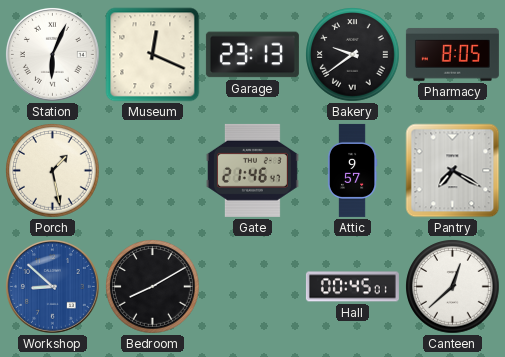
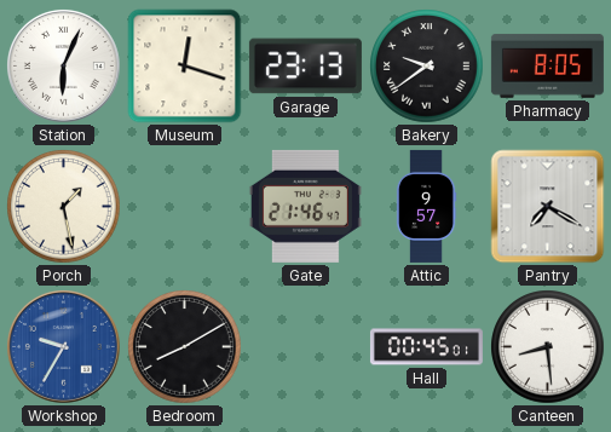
Museum: 12:19 -> 12:18
Workshop: 8:52 -> 9:35
Canteen: 12:38 -> 8:29
